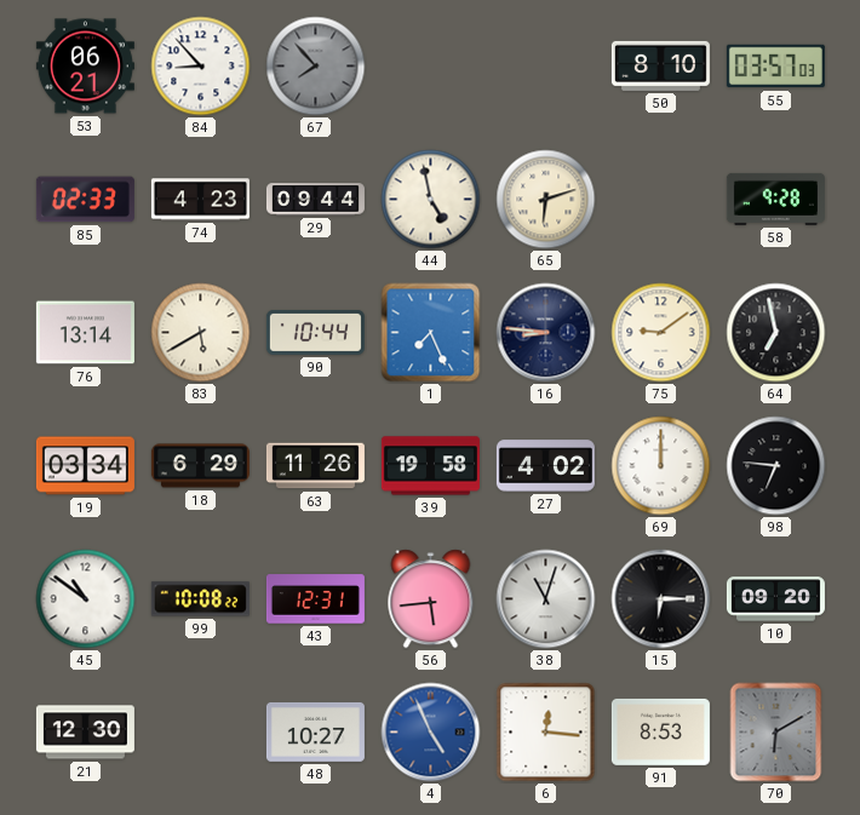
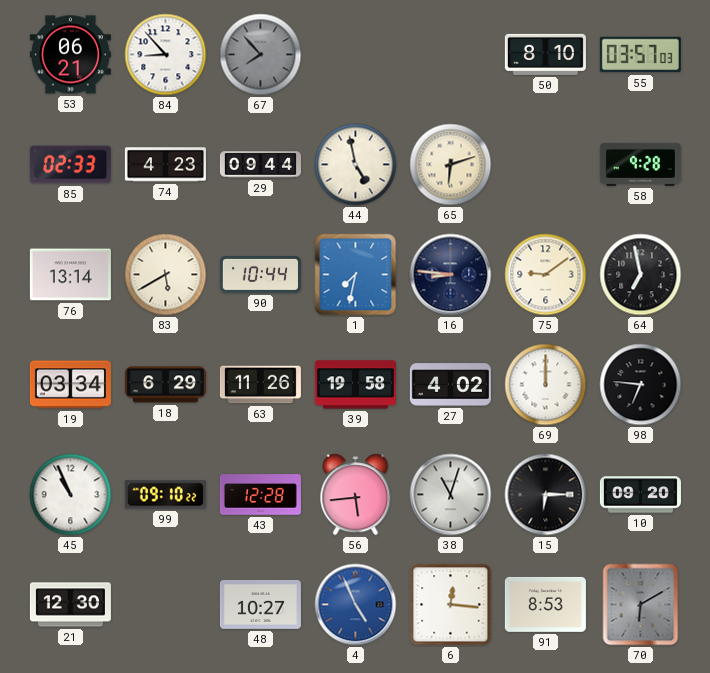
1: 7:26 -> 7:32
45: 10:51 -> 10:56
99: 10:08 -> 09:10
43: 12:31 -> 12:28
